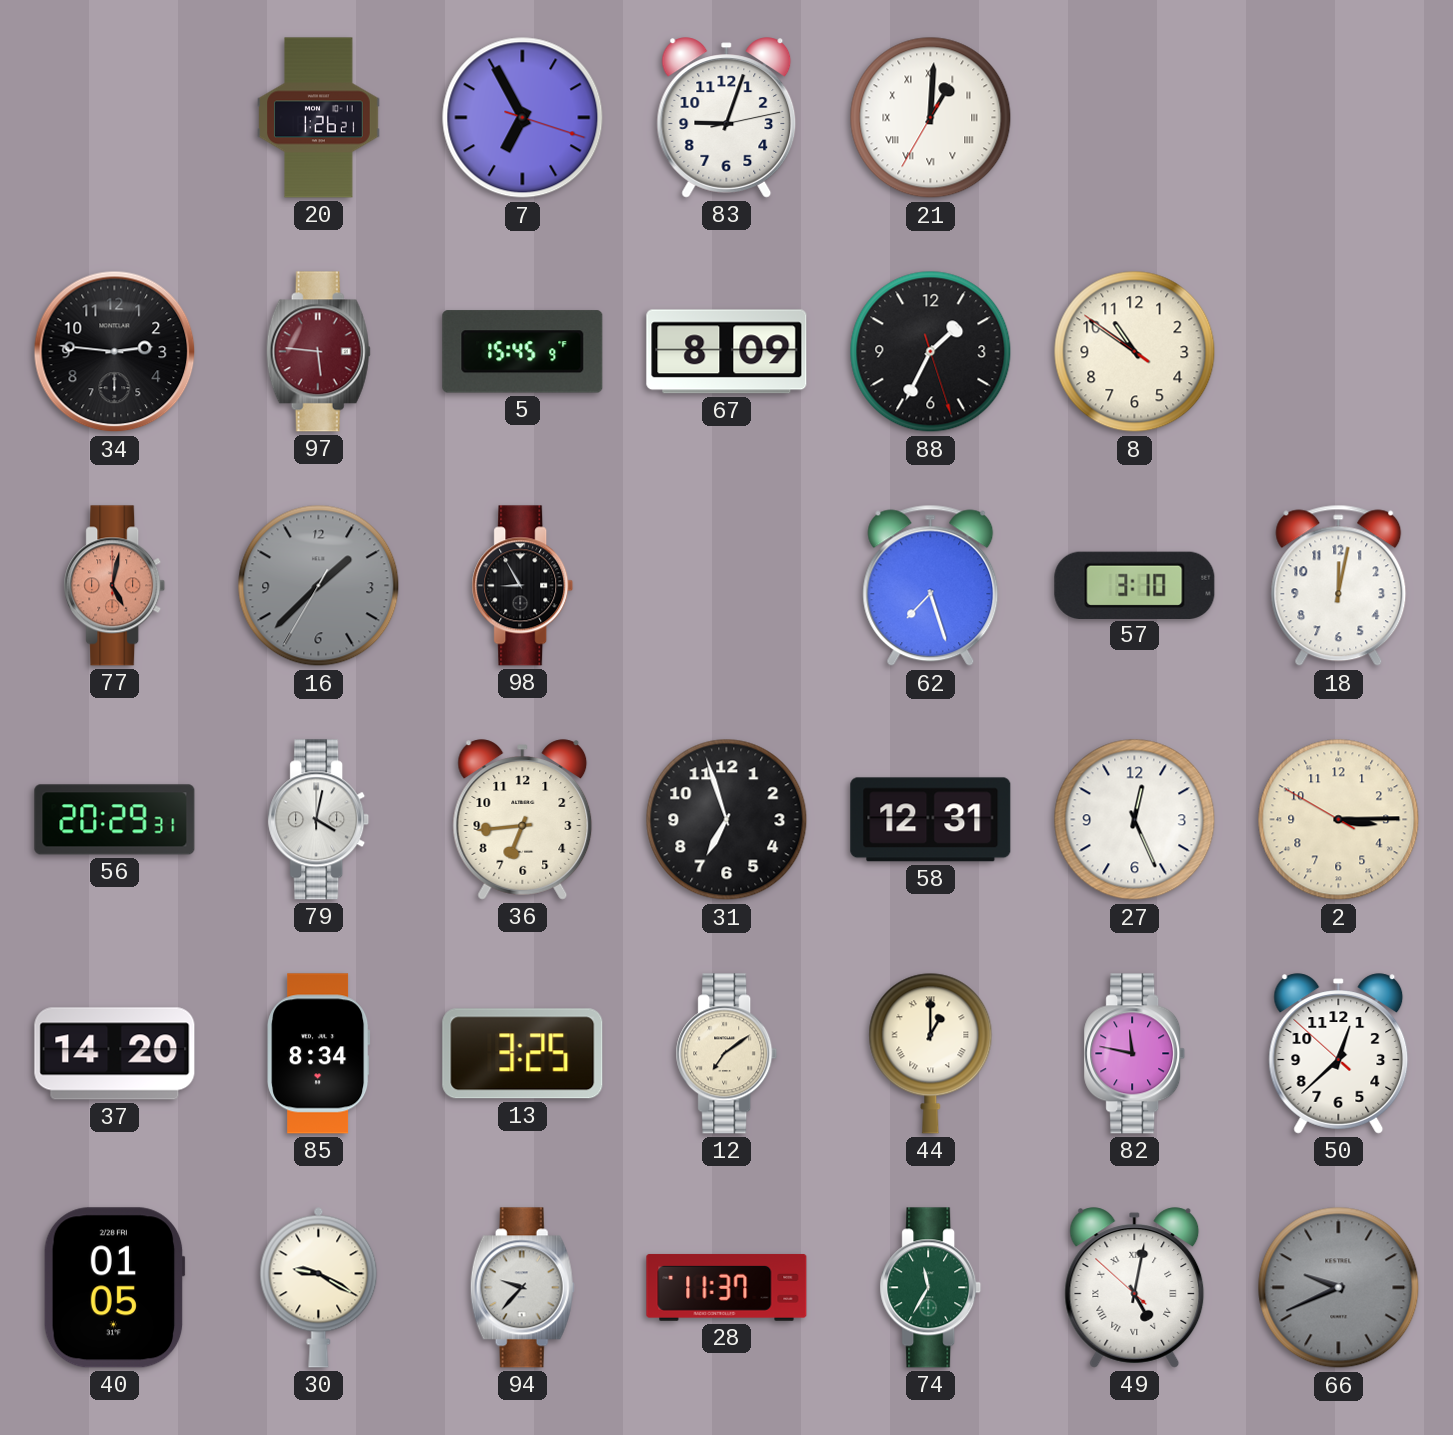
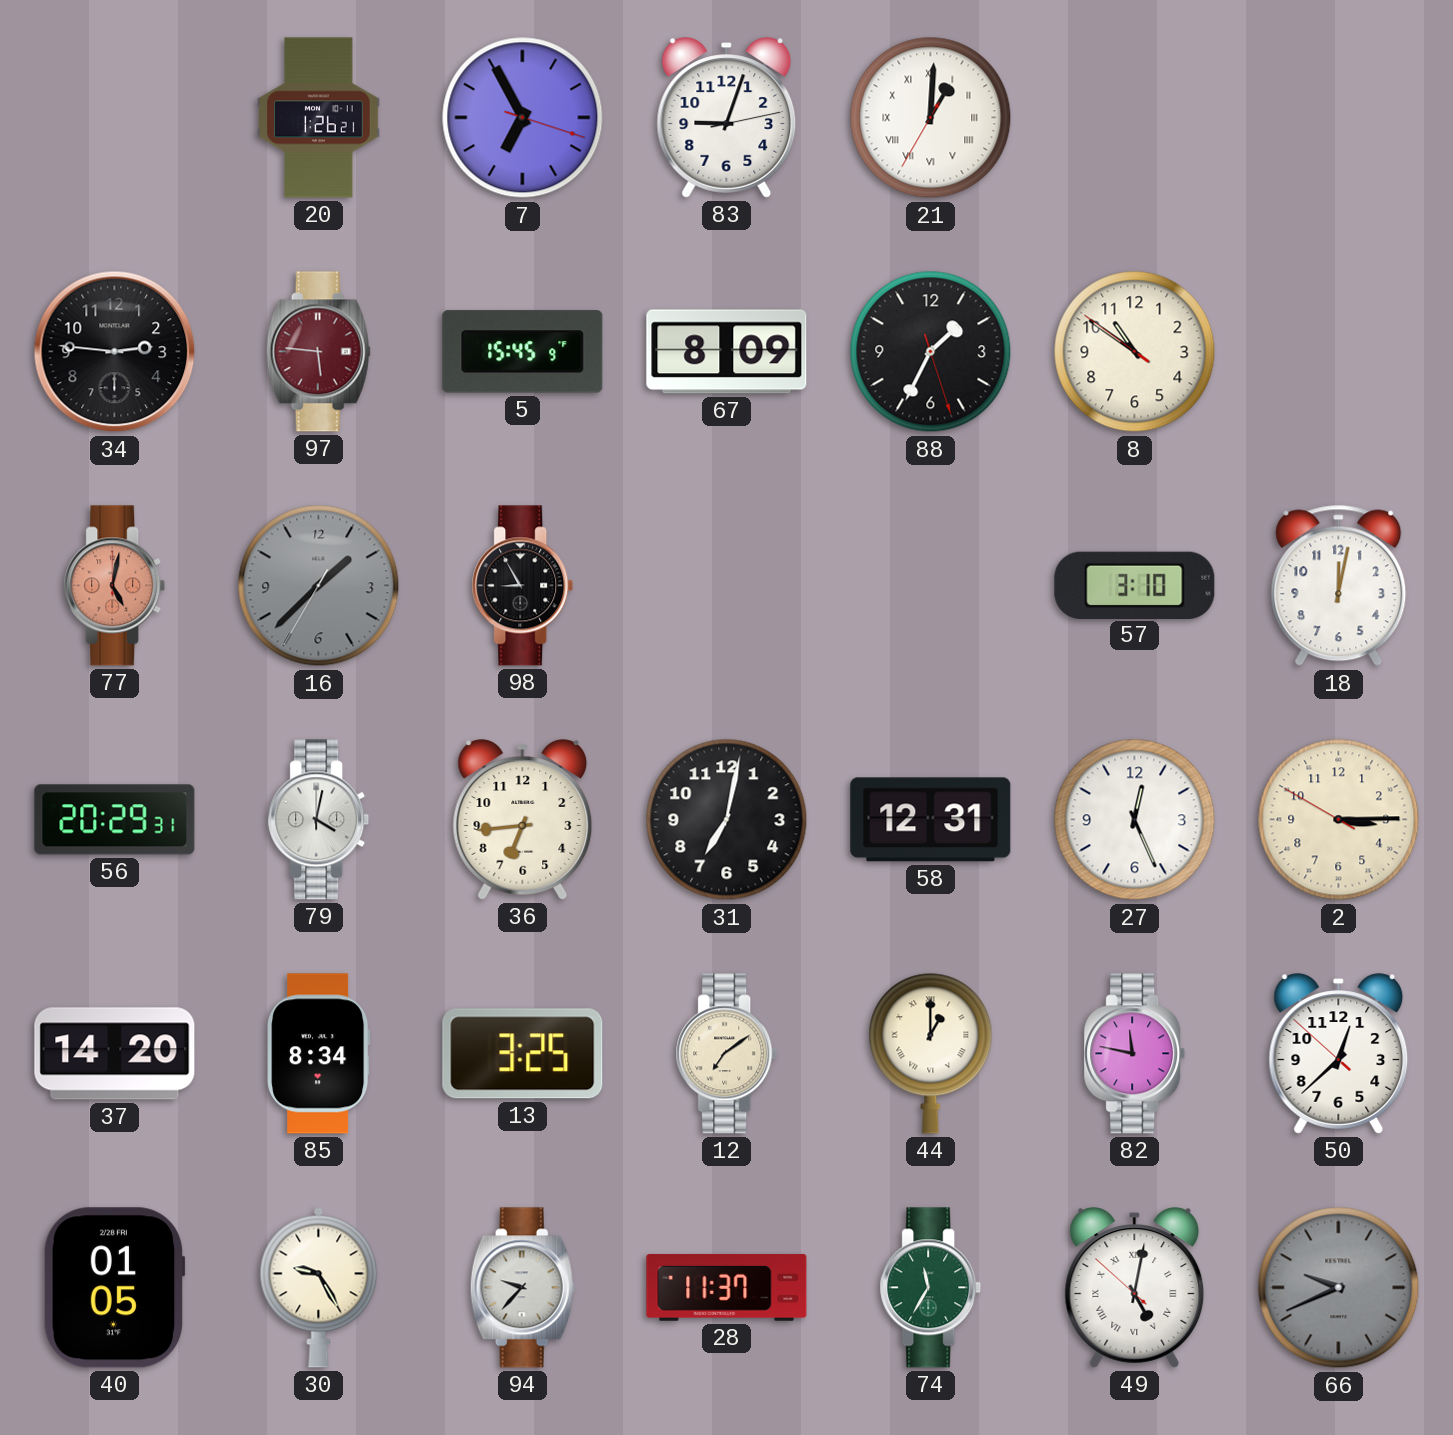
62: 7:27 -> none
31: 6:57 -> 7:02
30: 9:20 -> 9:25
